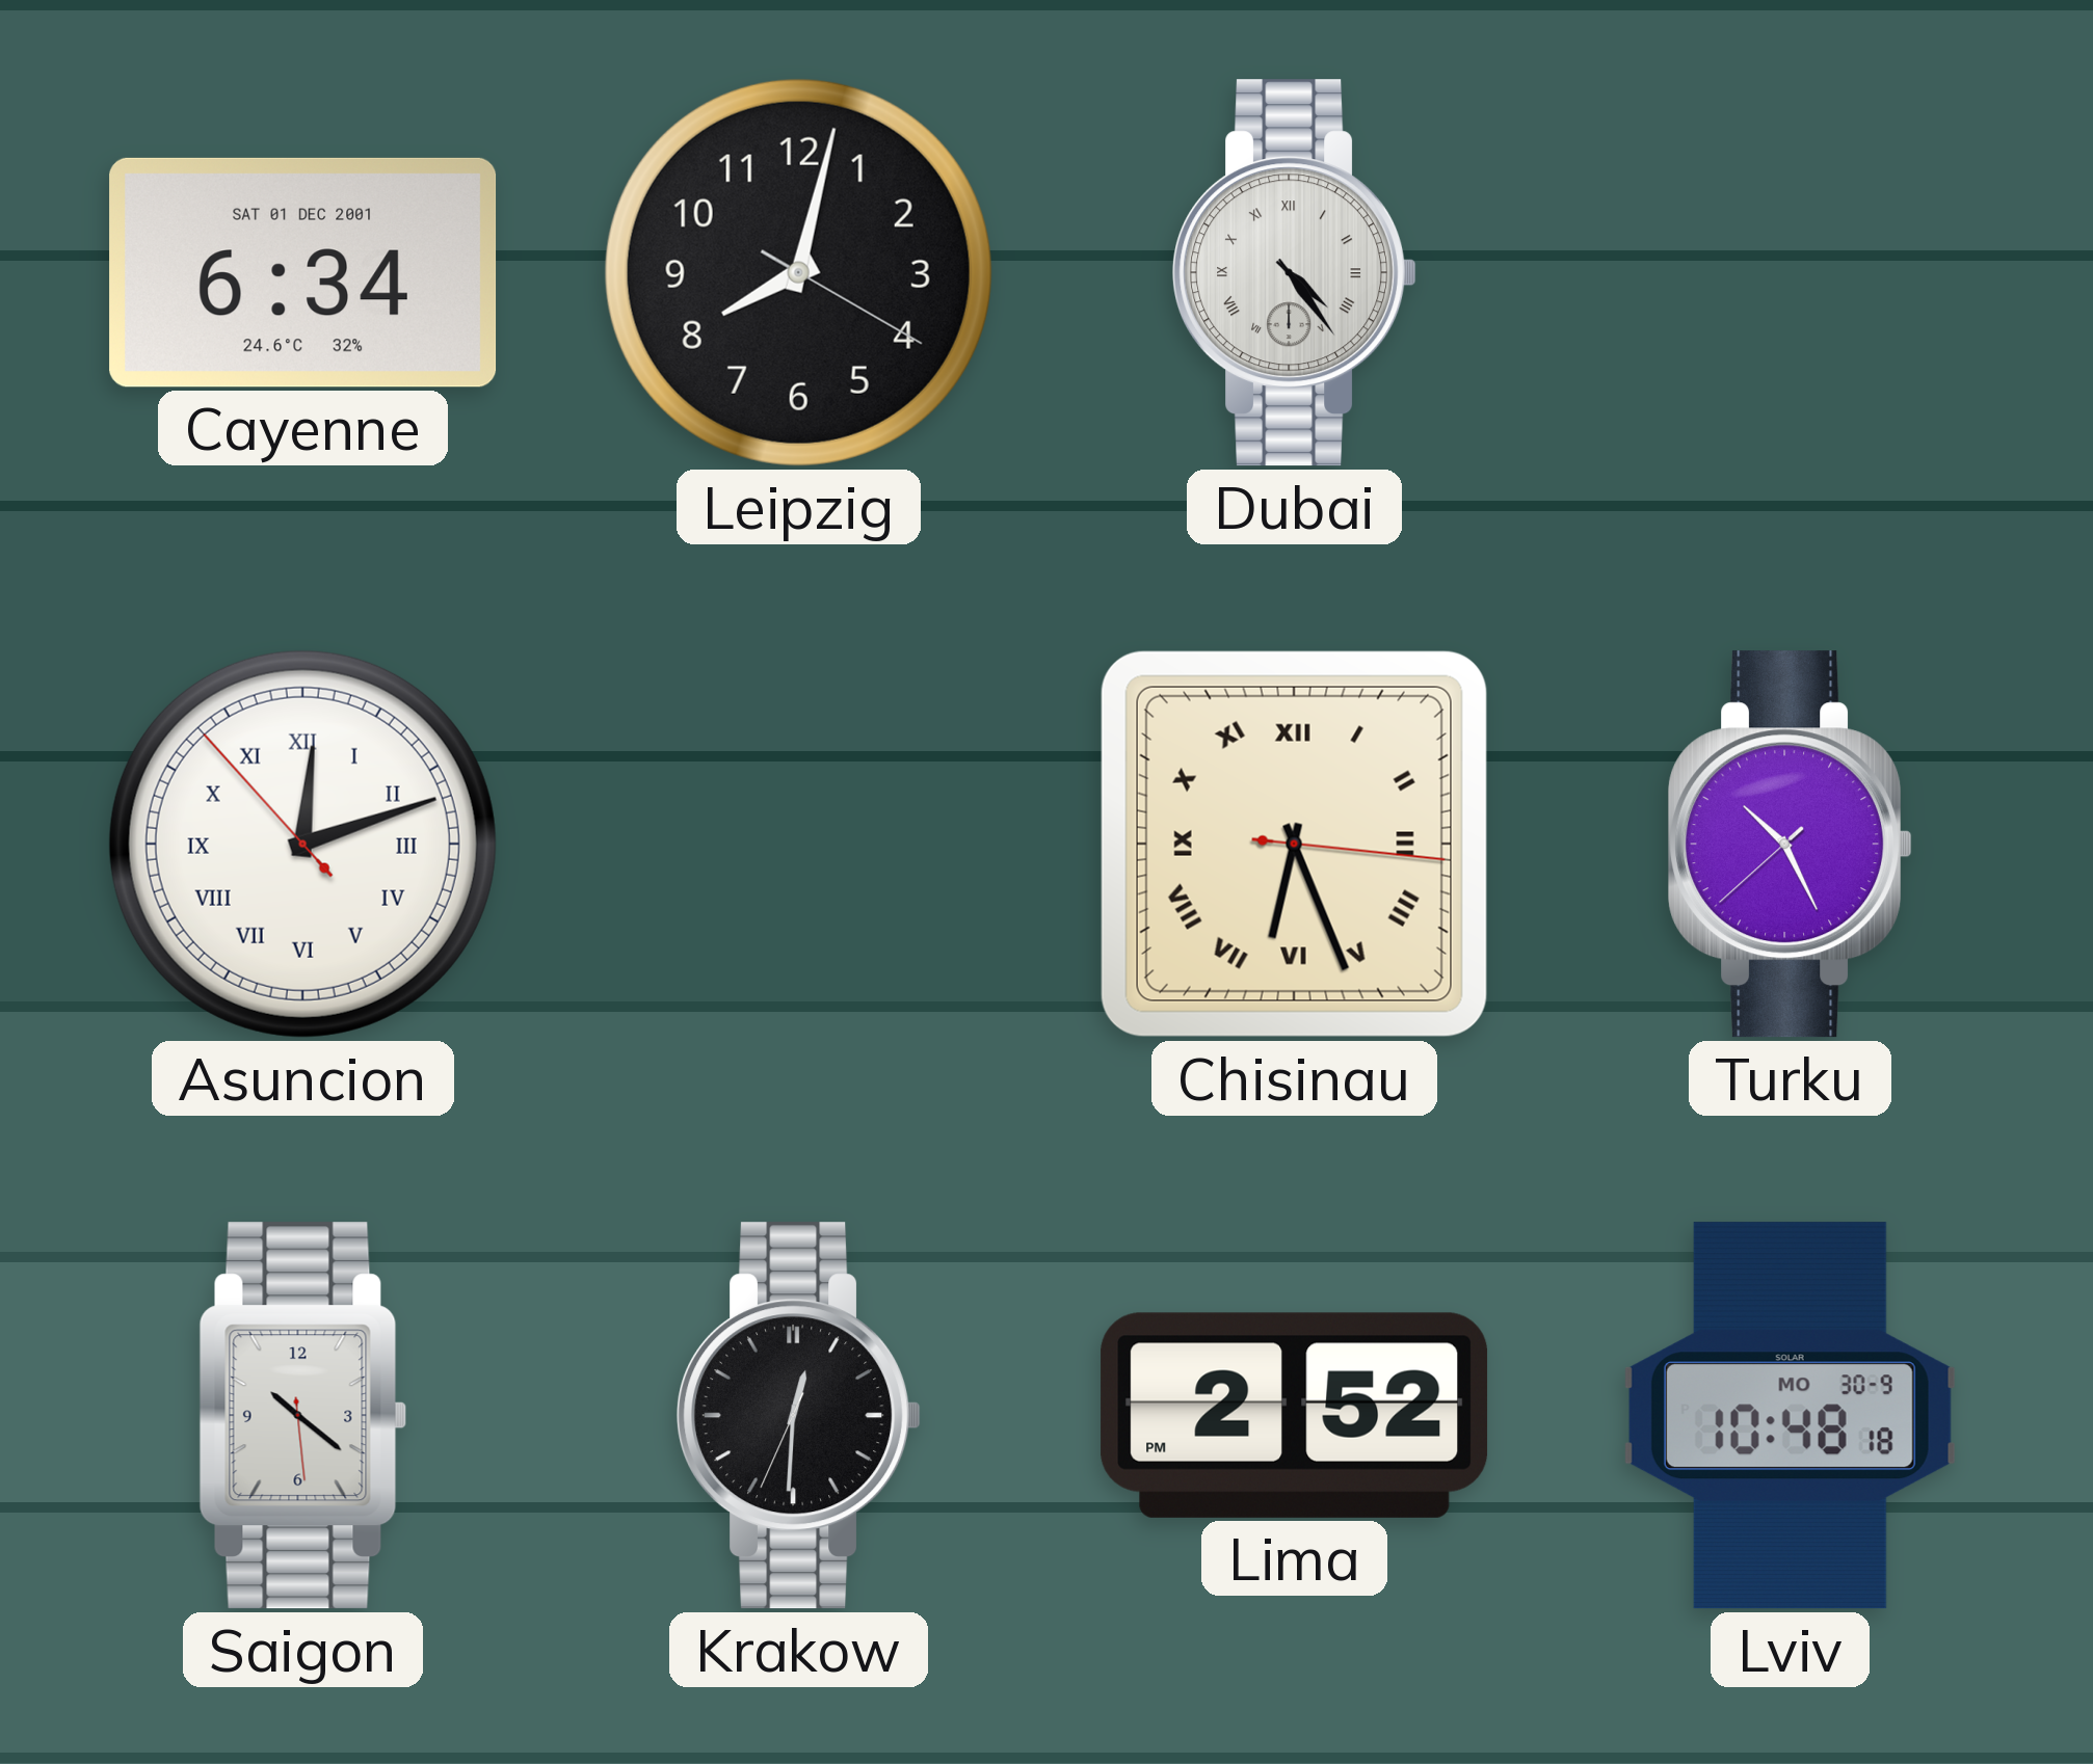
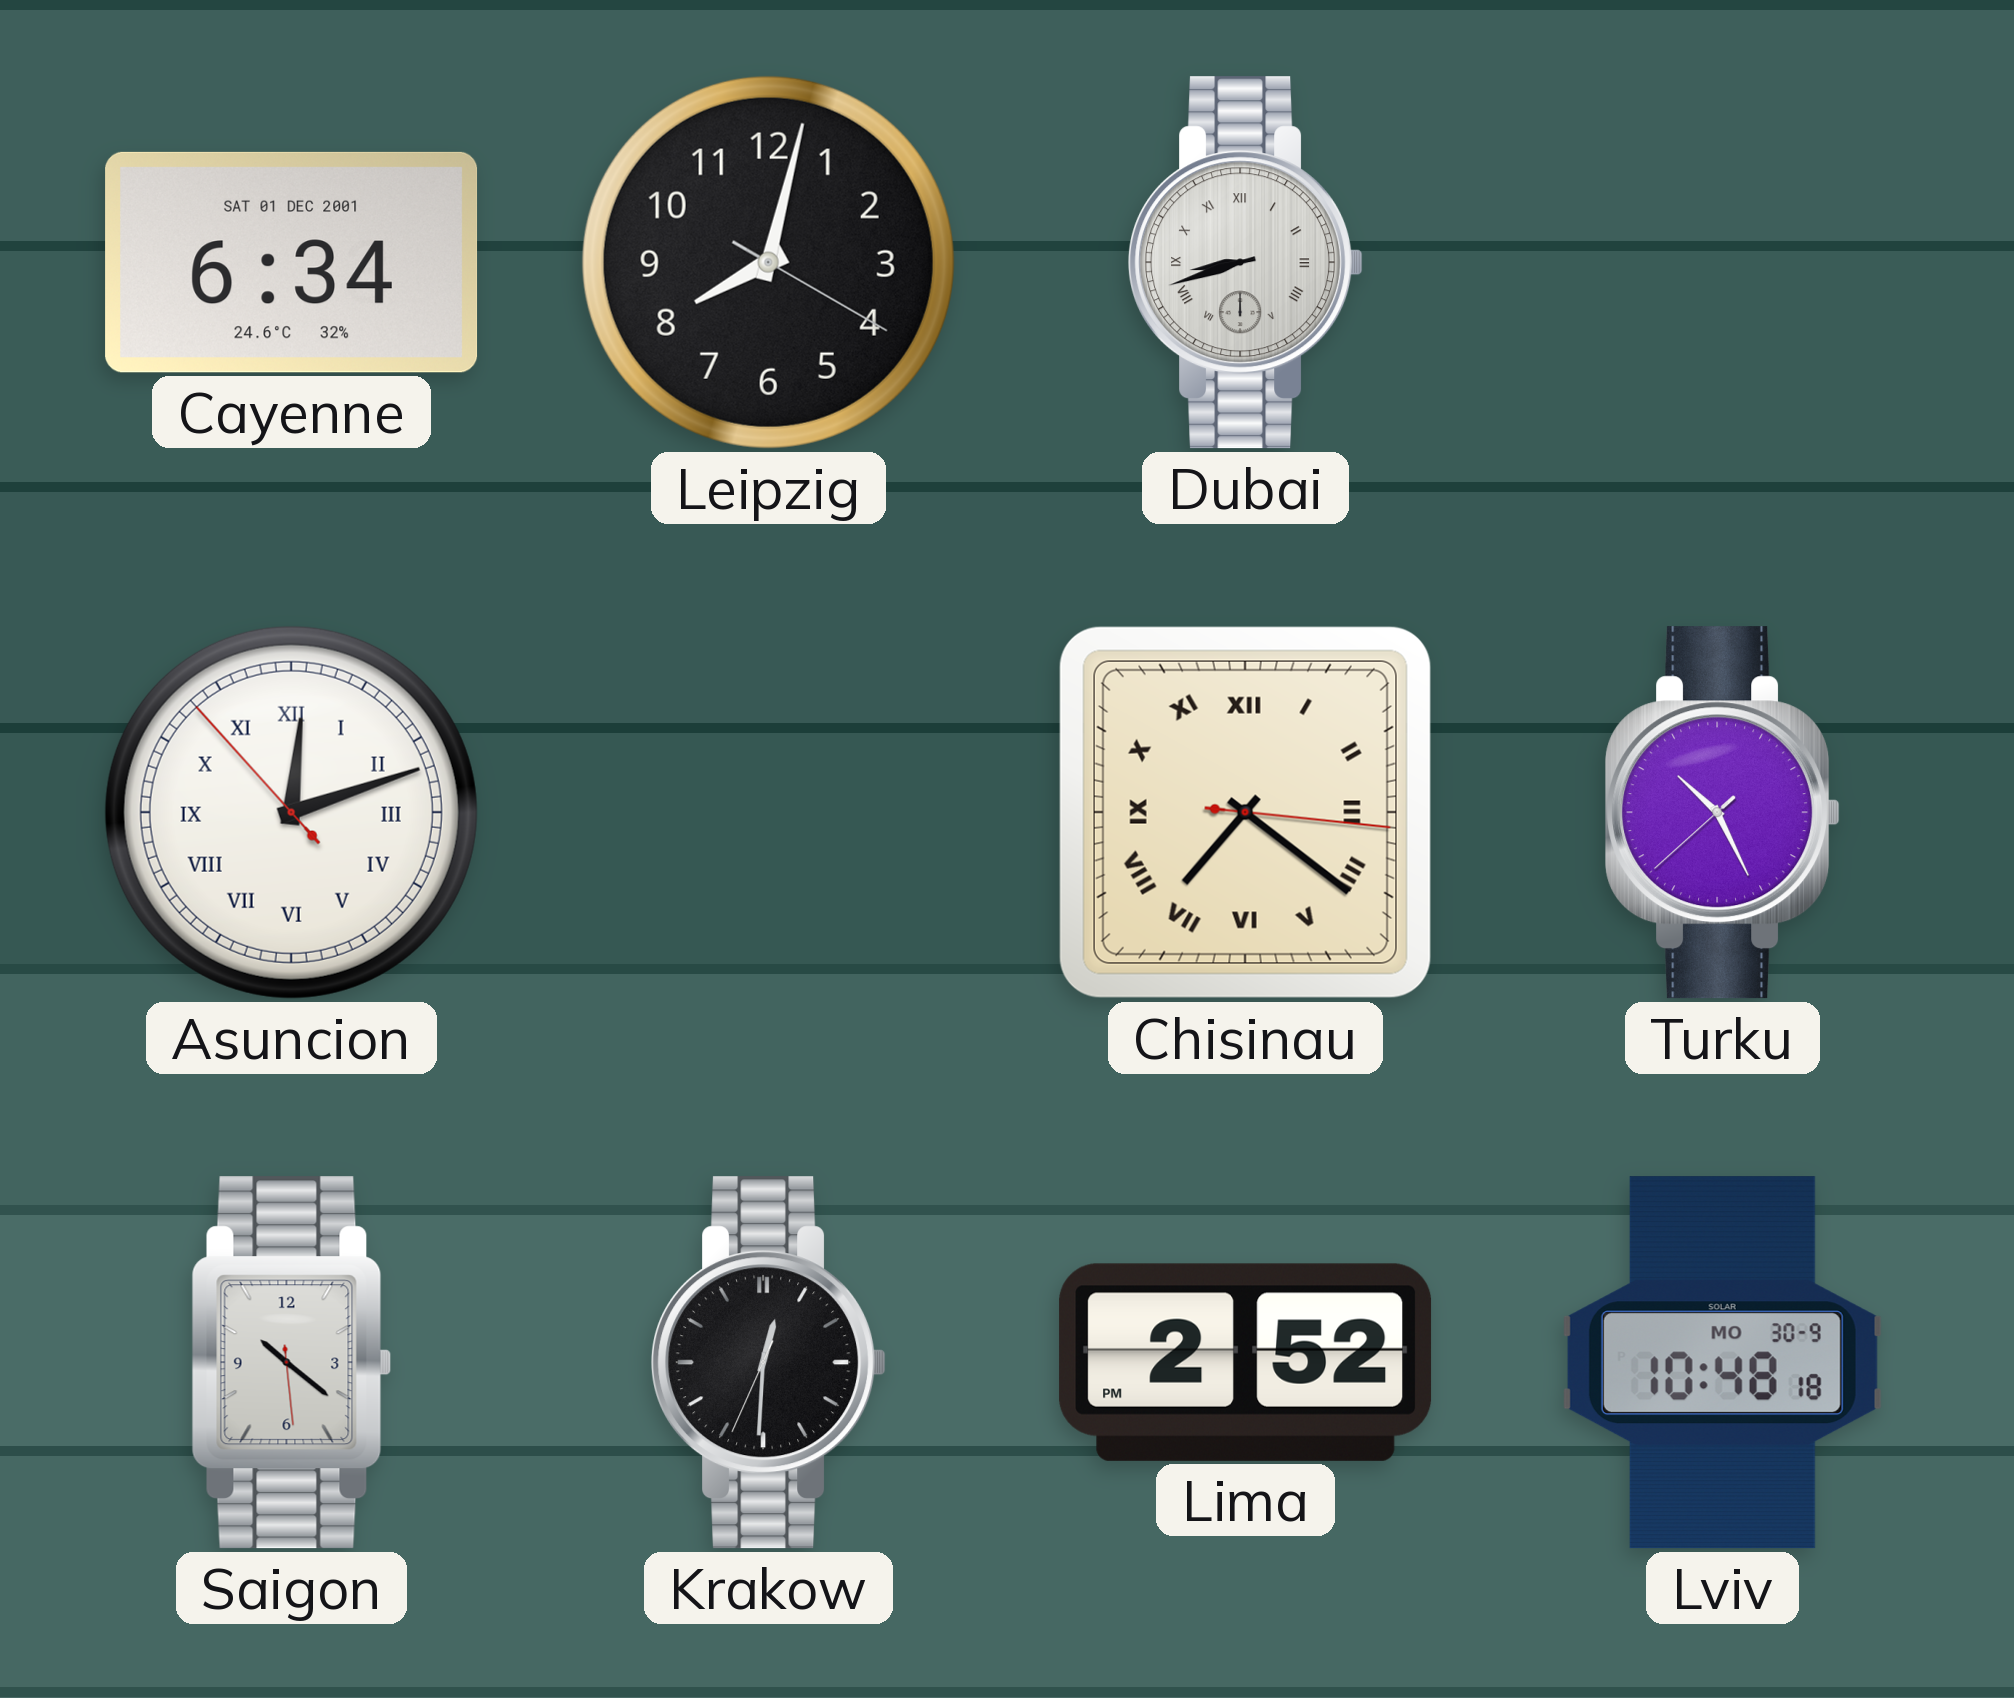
Dubai: 4:24 -> 8:42
Chisinau: 6:26 -> 7:21
